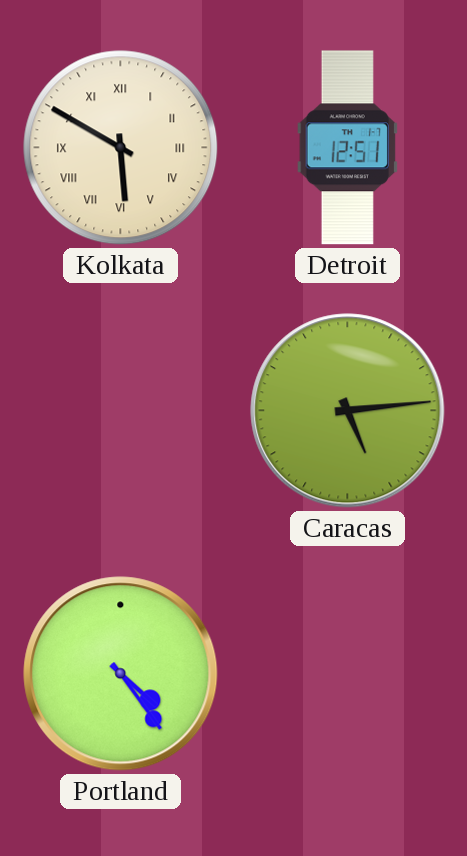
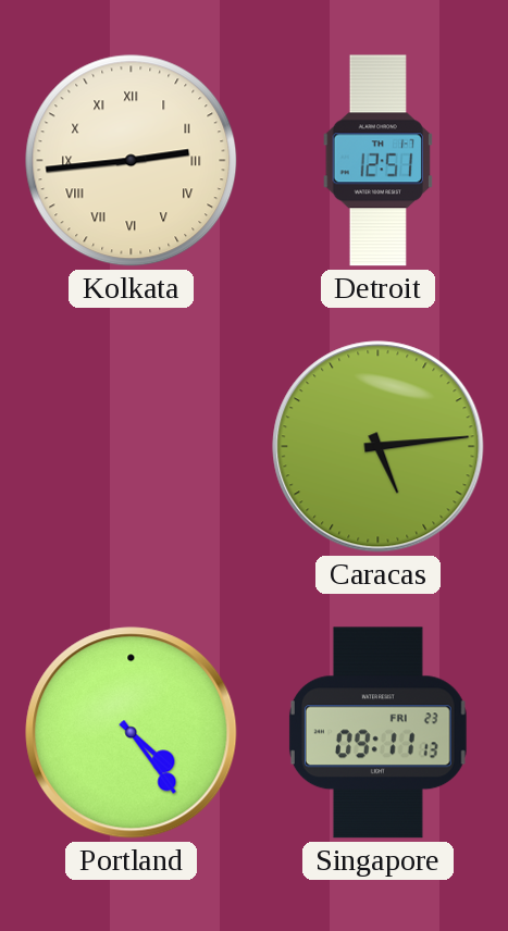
Kolkata: 5:50 -> 2:44
Singapore: none -> 09:11
